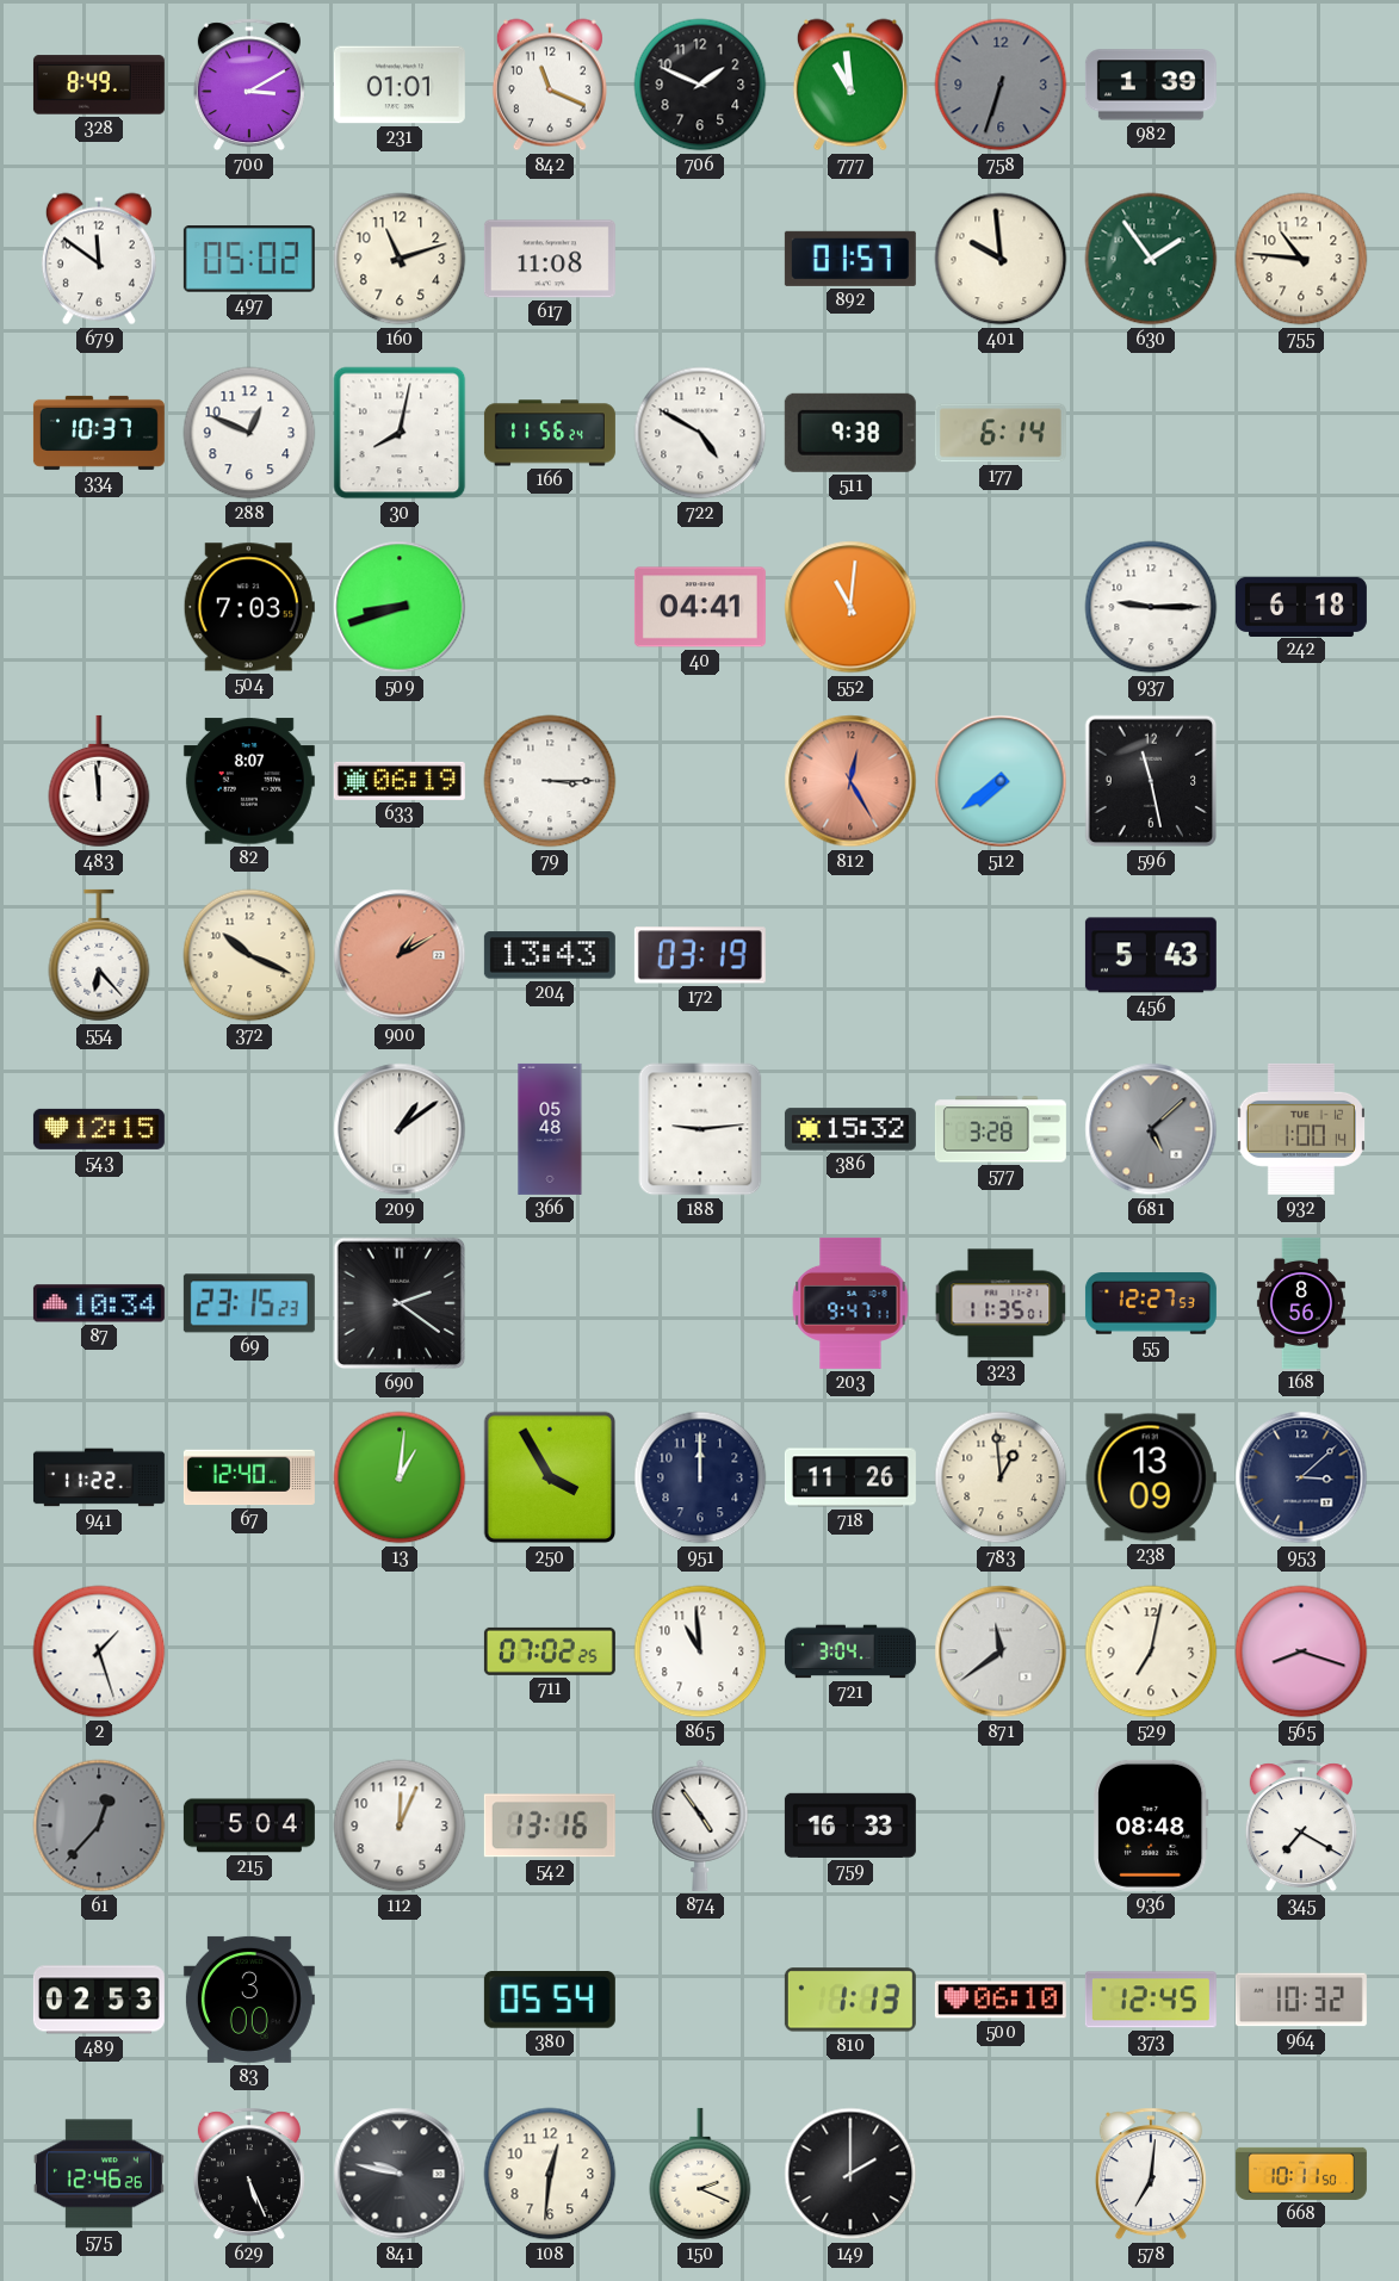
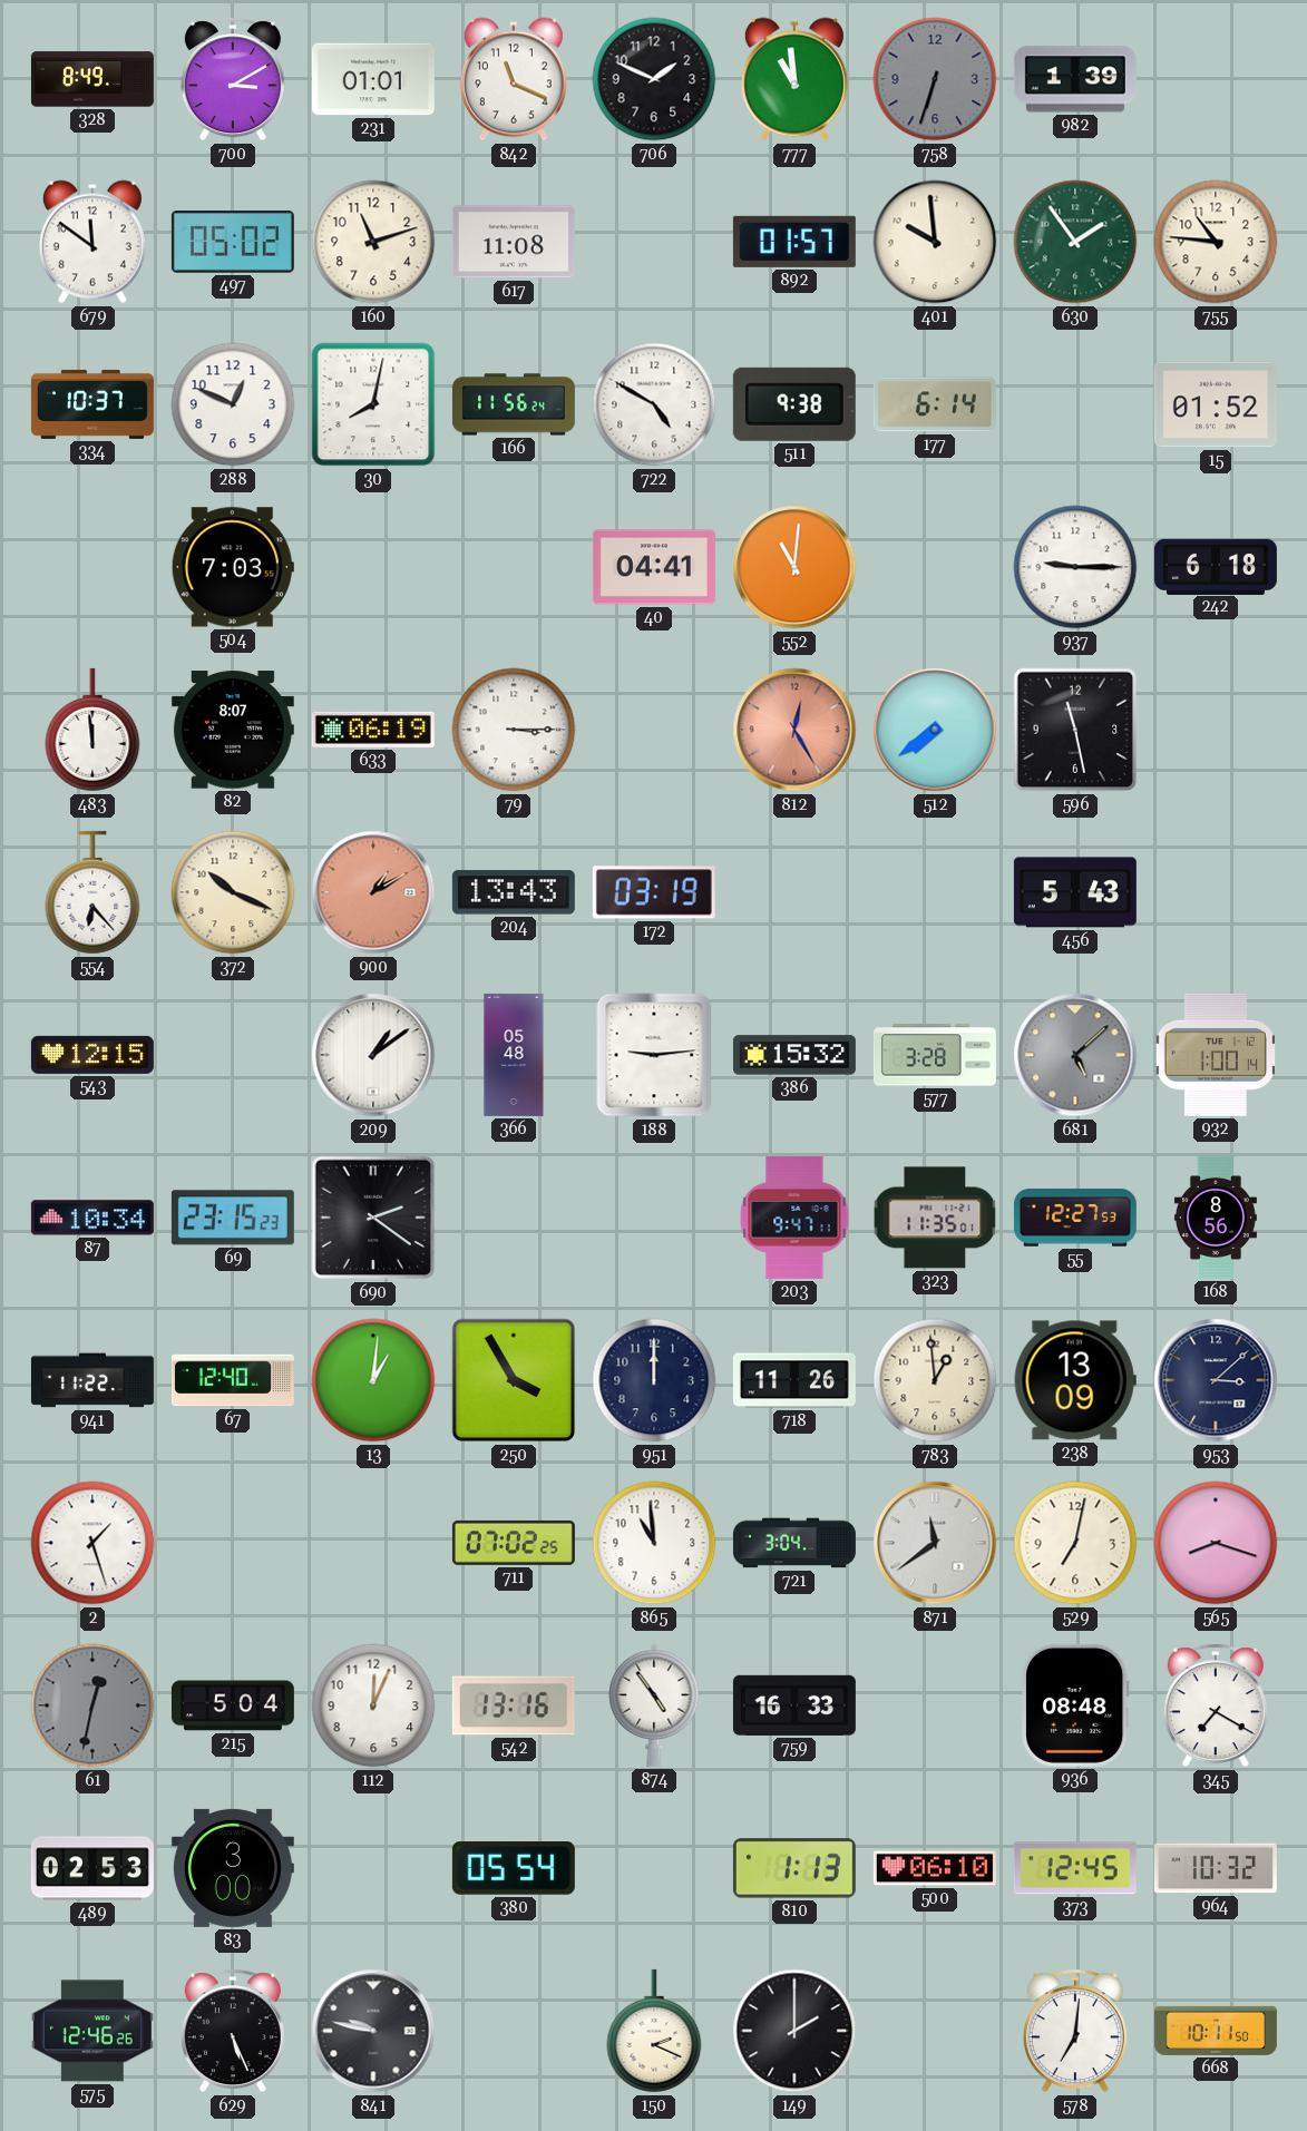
15: none -> 01:52
509: 8:42 -> none
61: 12:37 -> 12:32
108: 12:31 -> none
